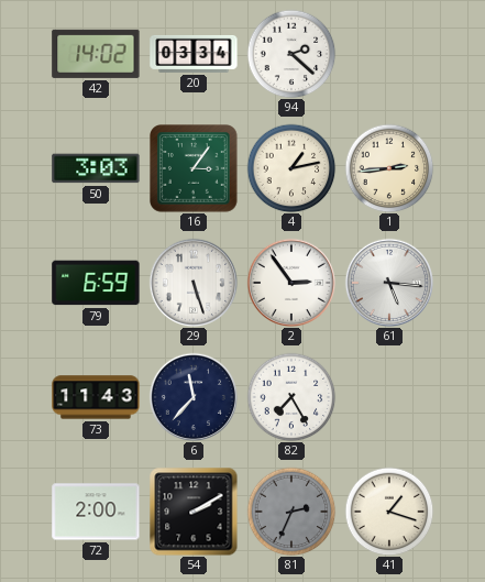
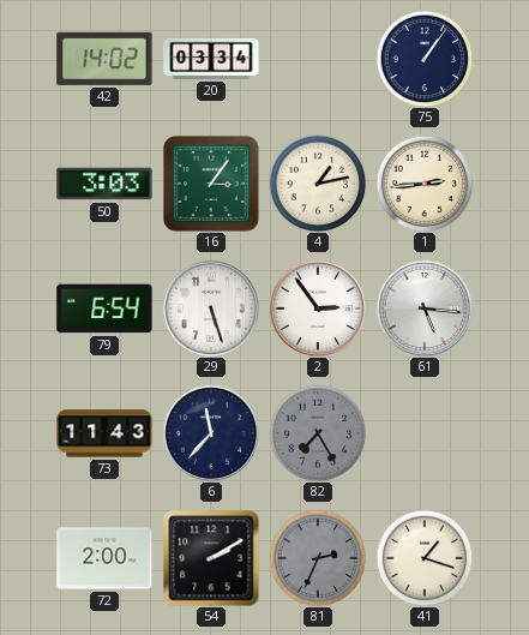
94: 2:22 -> none
75: none -> 1:06
79: 6:59 -> 6:54
82 dial: white -> grey
